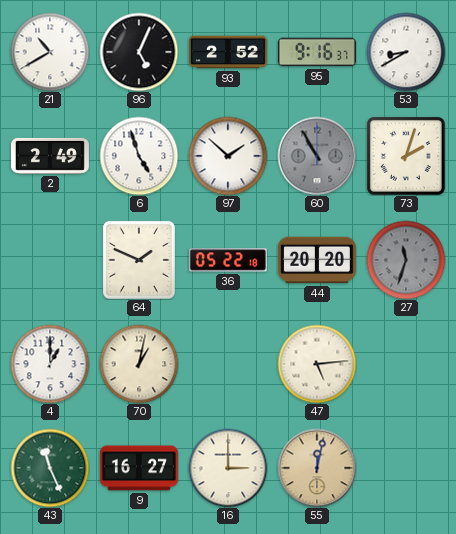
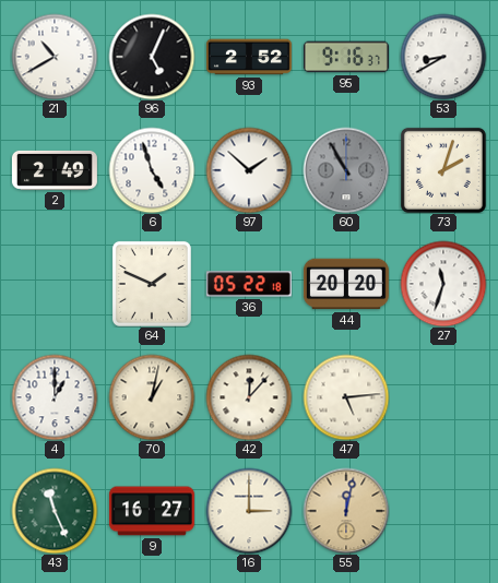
27 dial: grey -> white
42: none -> 12:07
